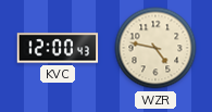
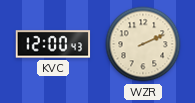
WZR: 4:47 -> 2:11
